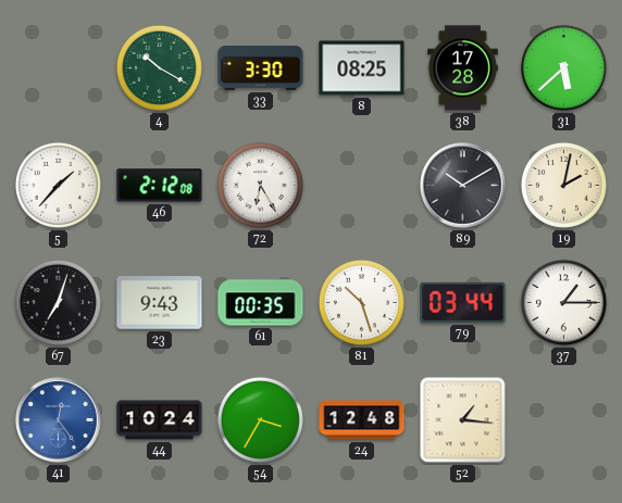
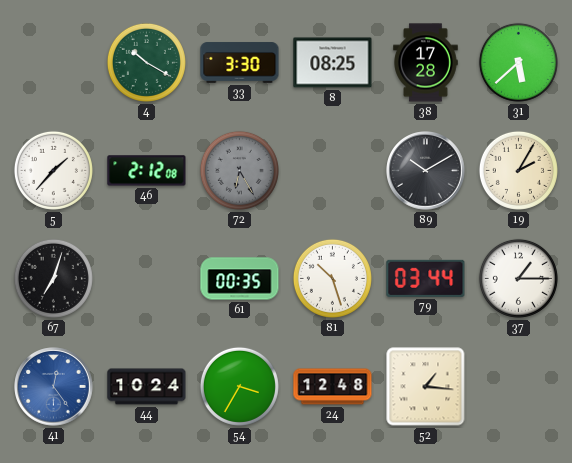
72 dial: white -> grey
19: 2:02 -> 2:05
23: 9:43 -> none
